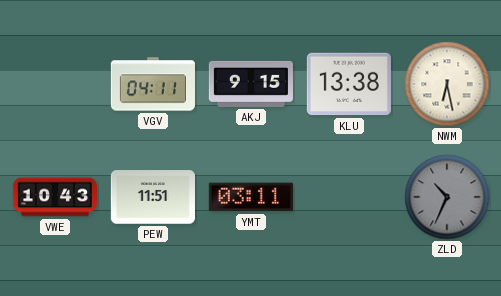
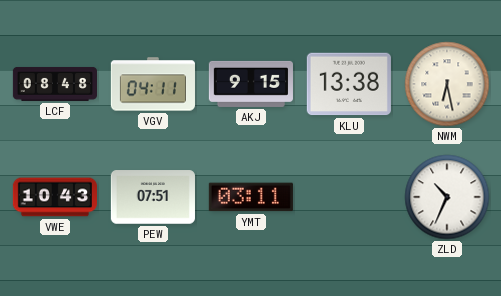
LCF: none -> 08:48
PEW: 11:51 -> 07:51
ZLD dial: grey -> white
